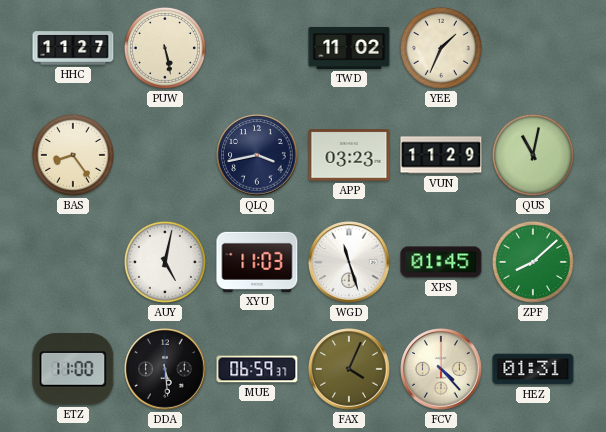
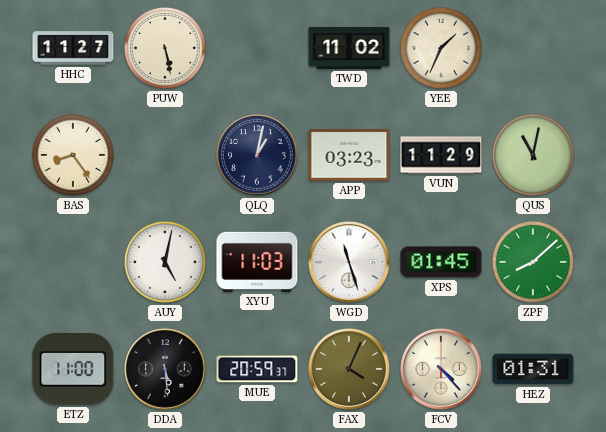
QLQ: 3:43 -> 1:02
MUE: 06:59 -> 20:59
